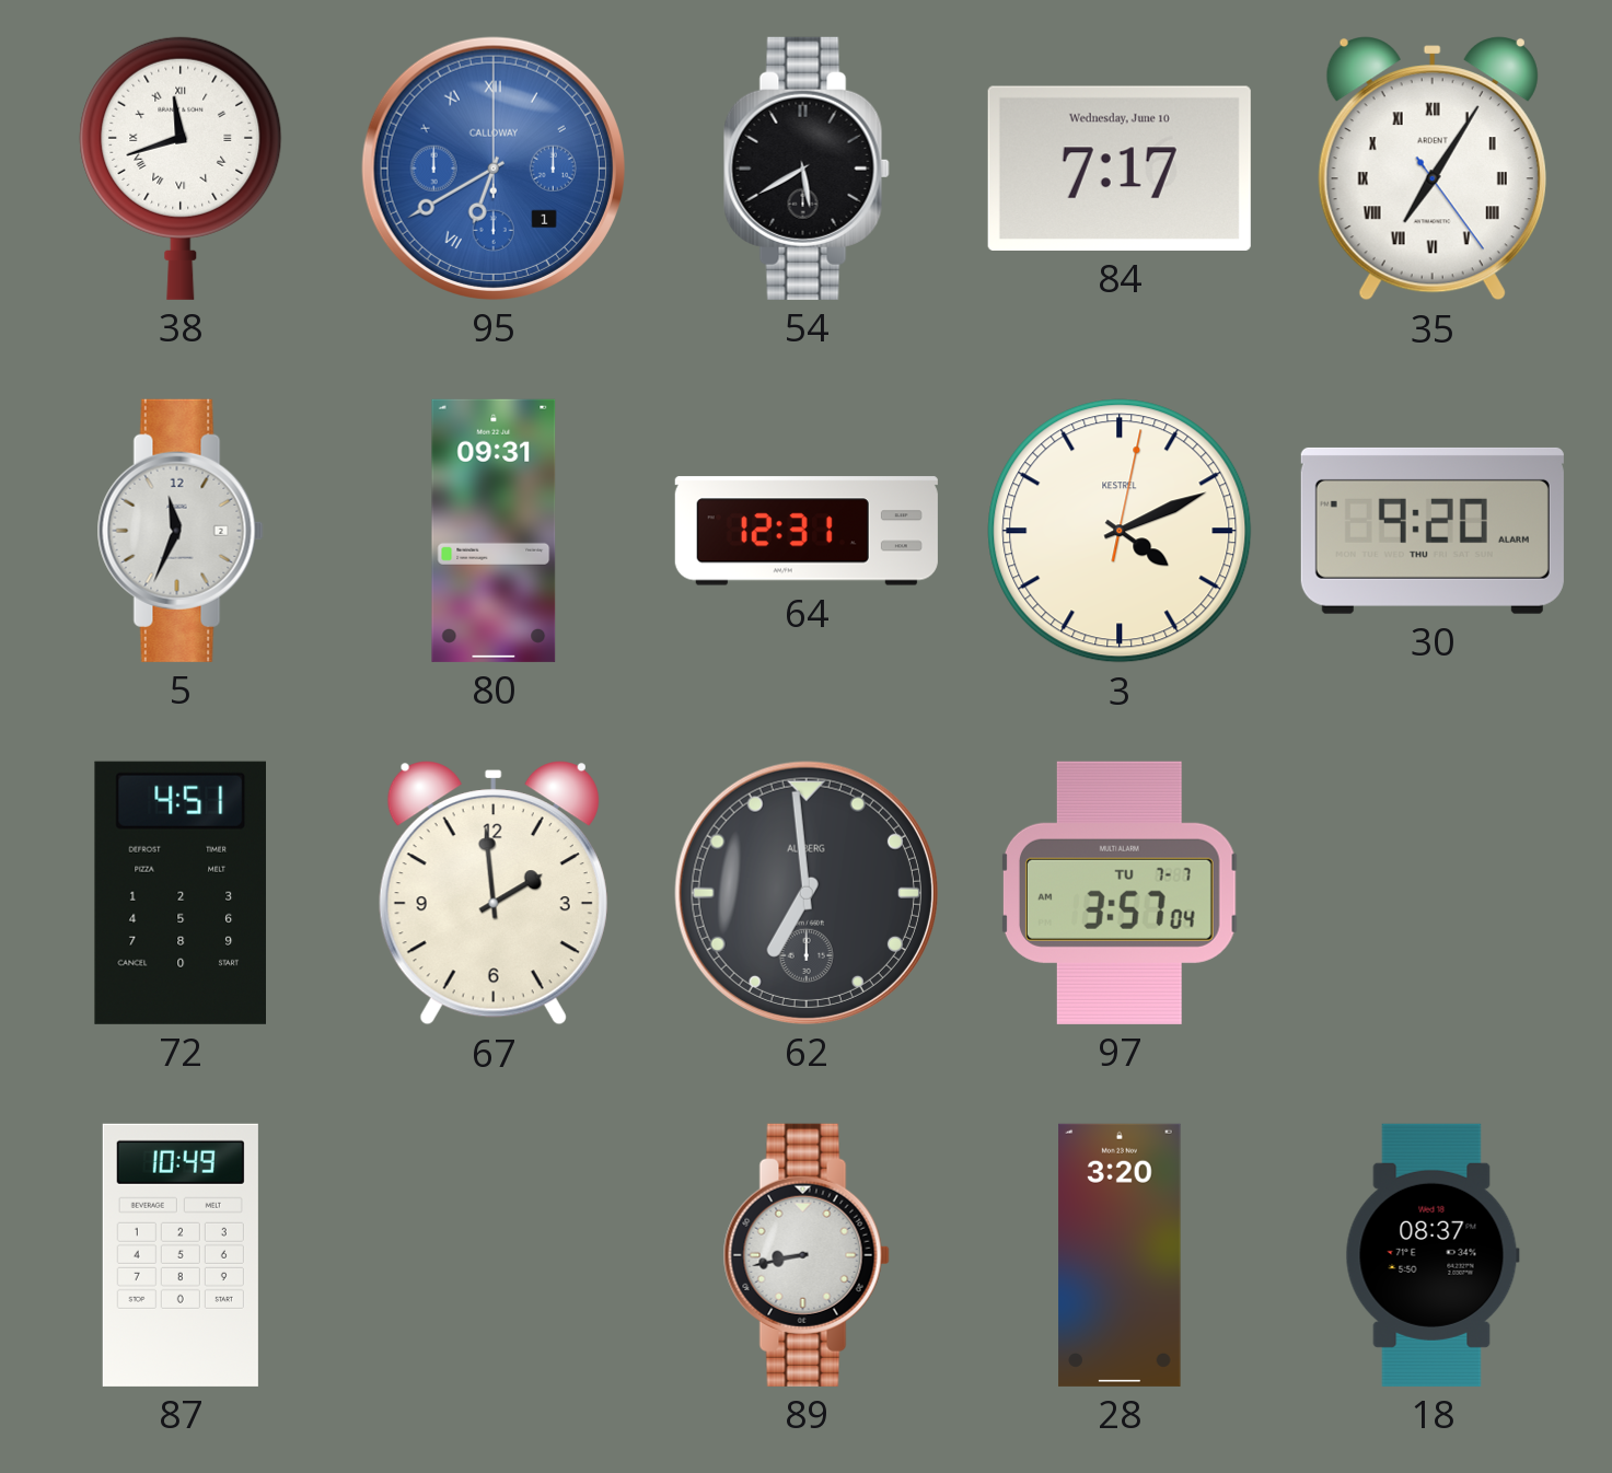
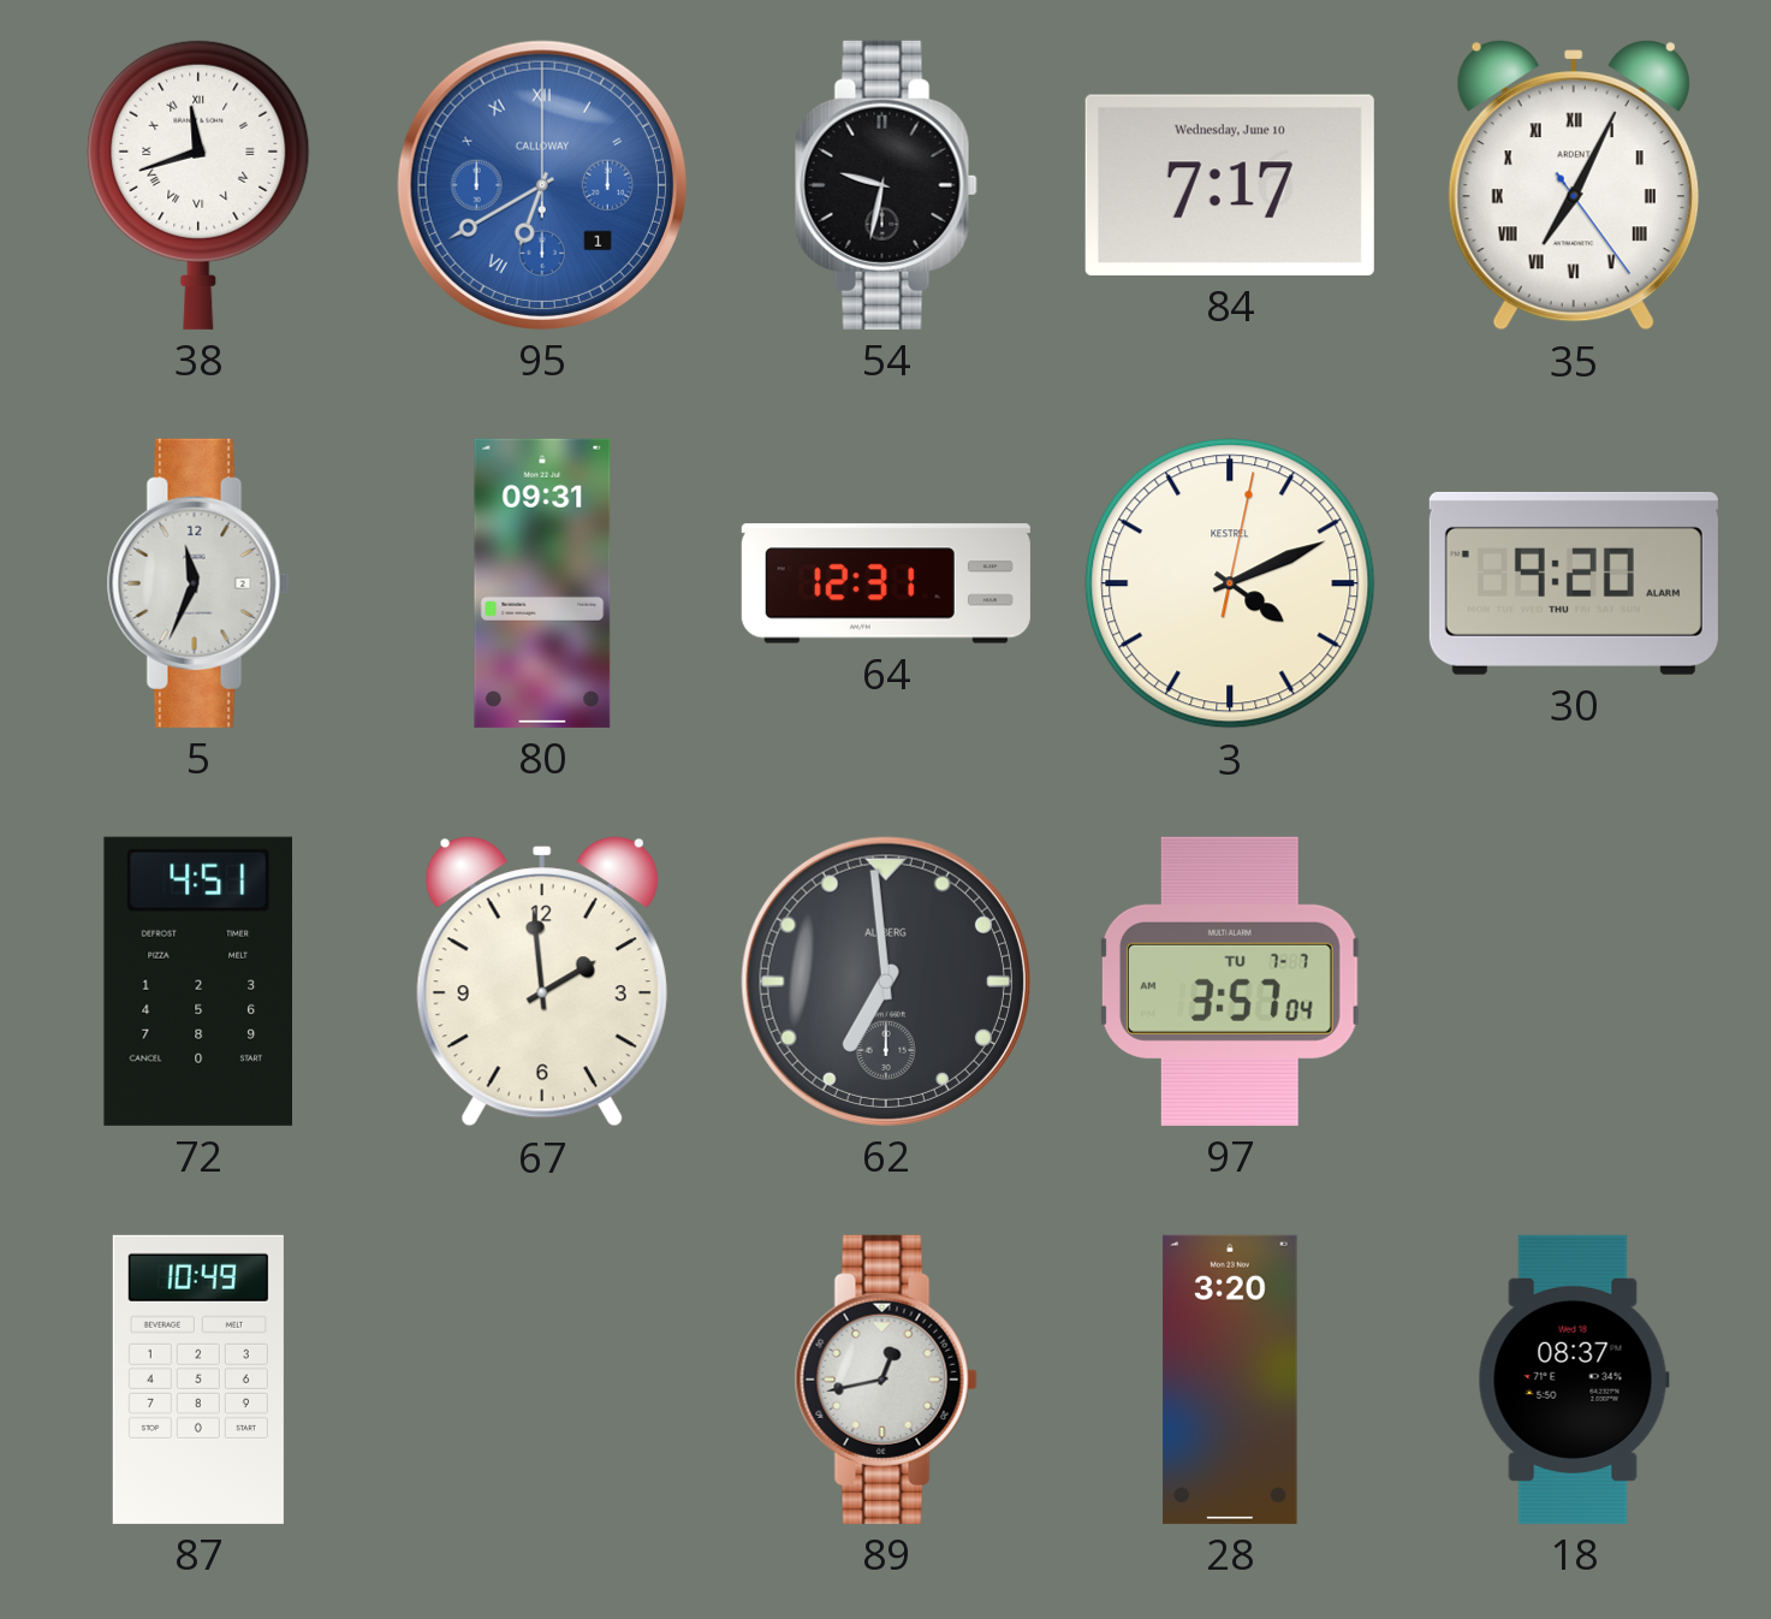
54: 5:40 -> 9:32
35: 7:05 -> 7:04
89: 8:43 -> 12:43
